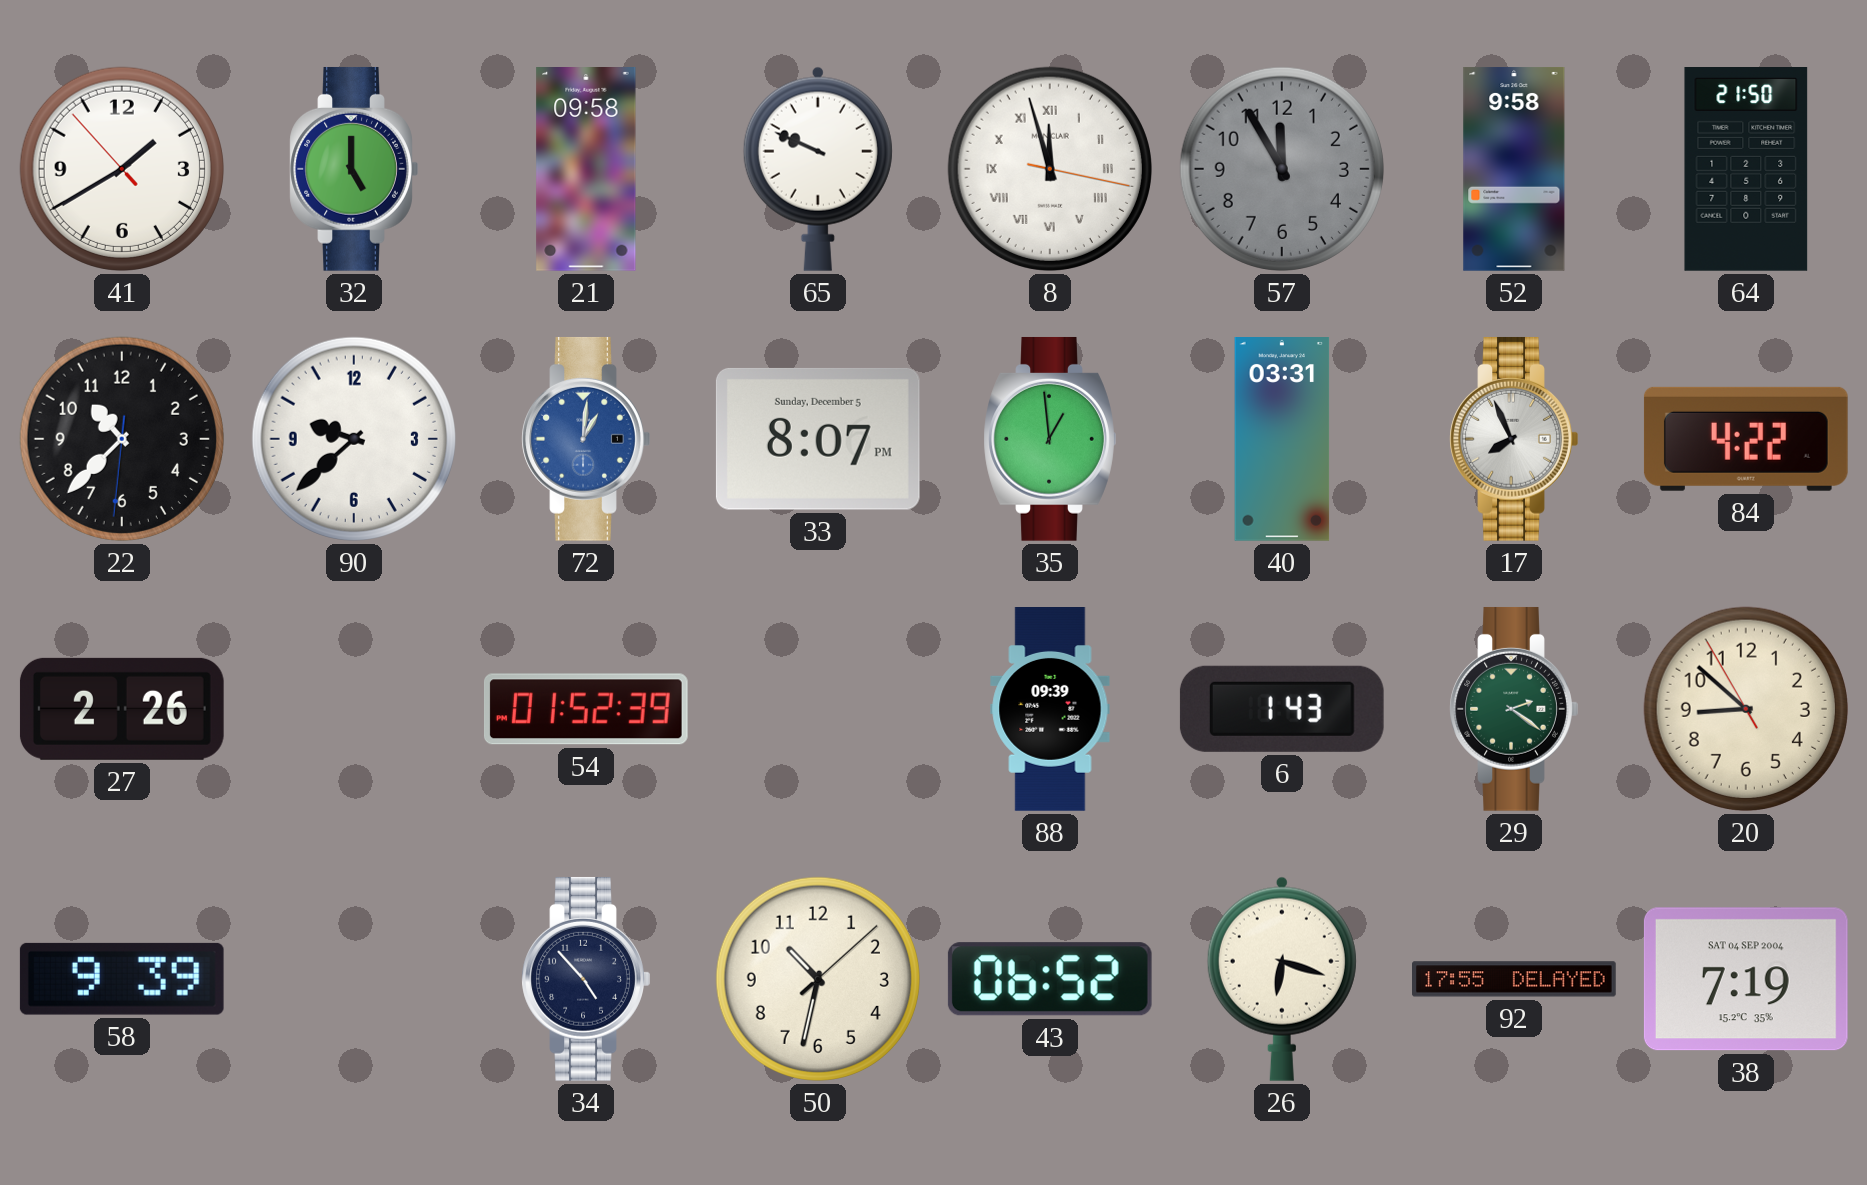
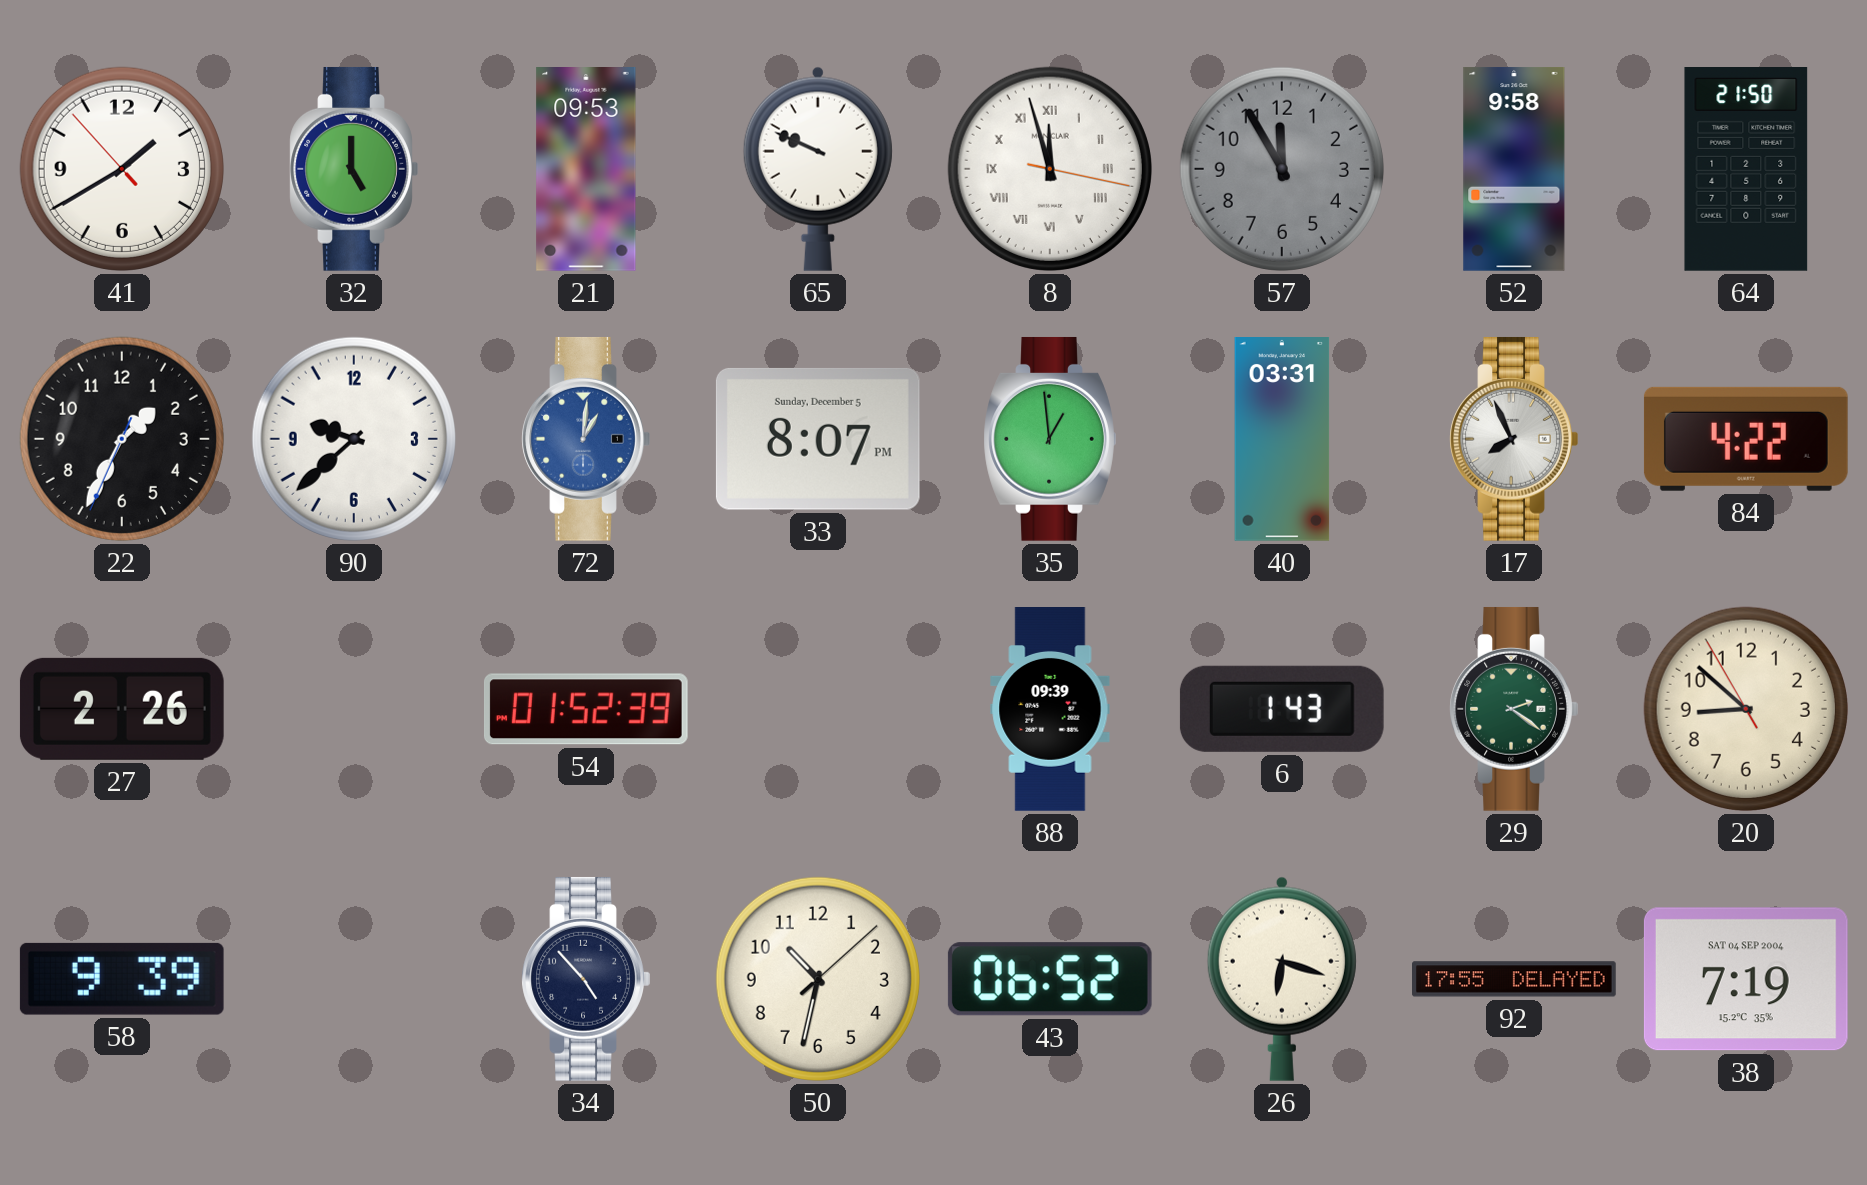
21: 09:58 -> 09:53
22: 10:37 -> 1:34
